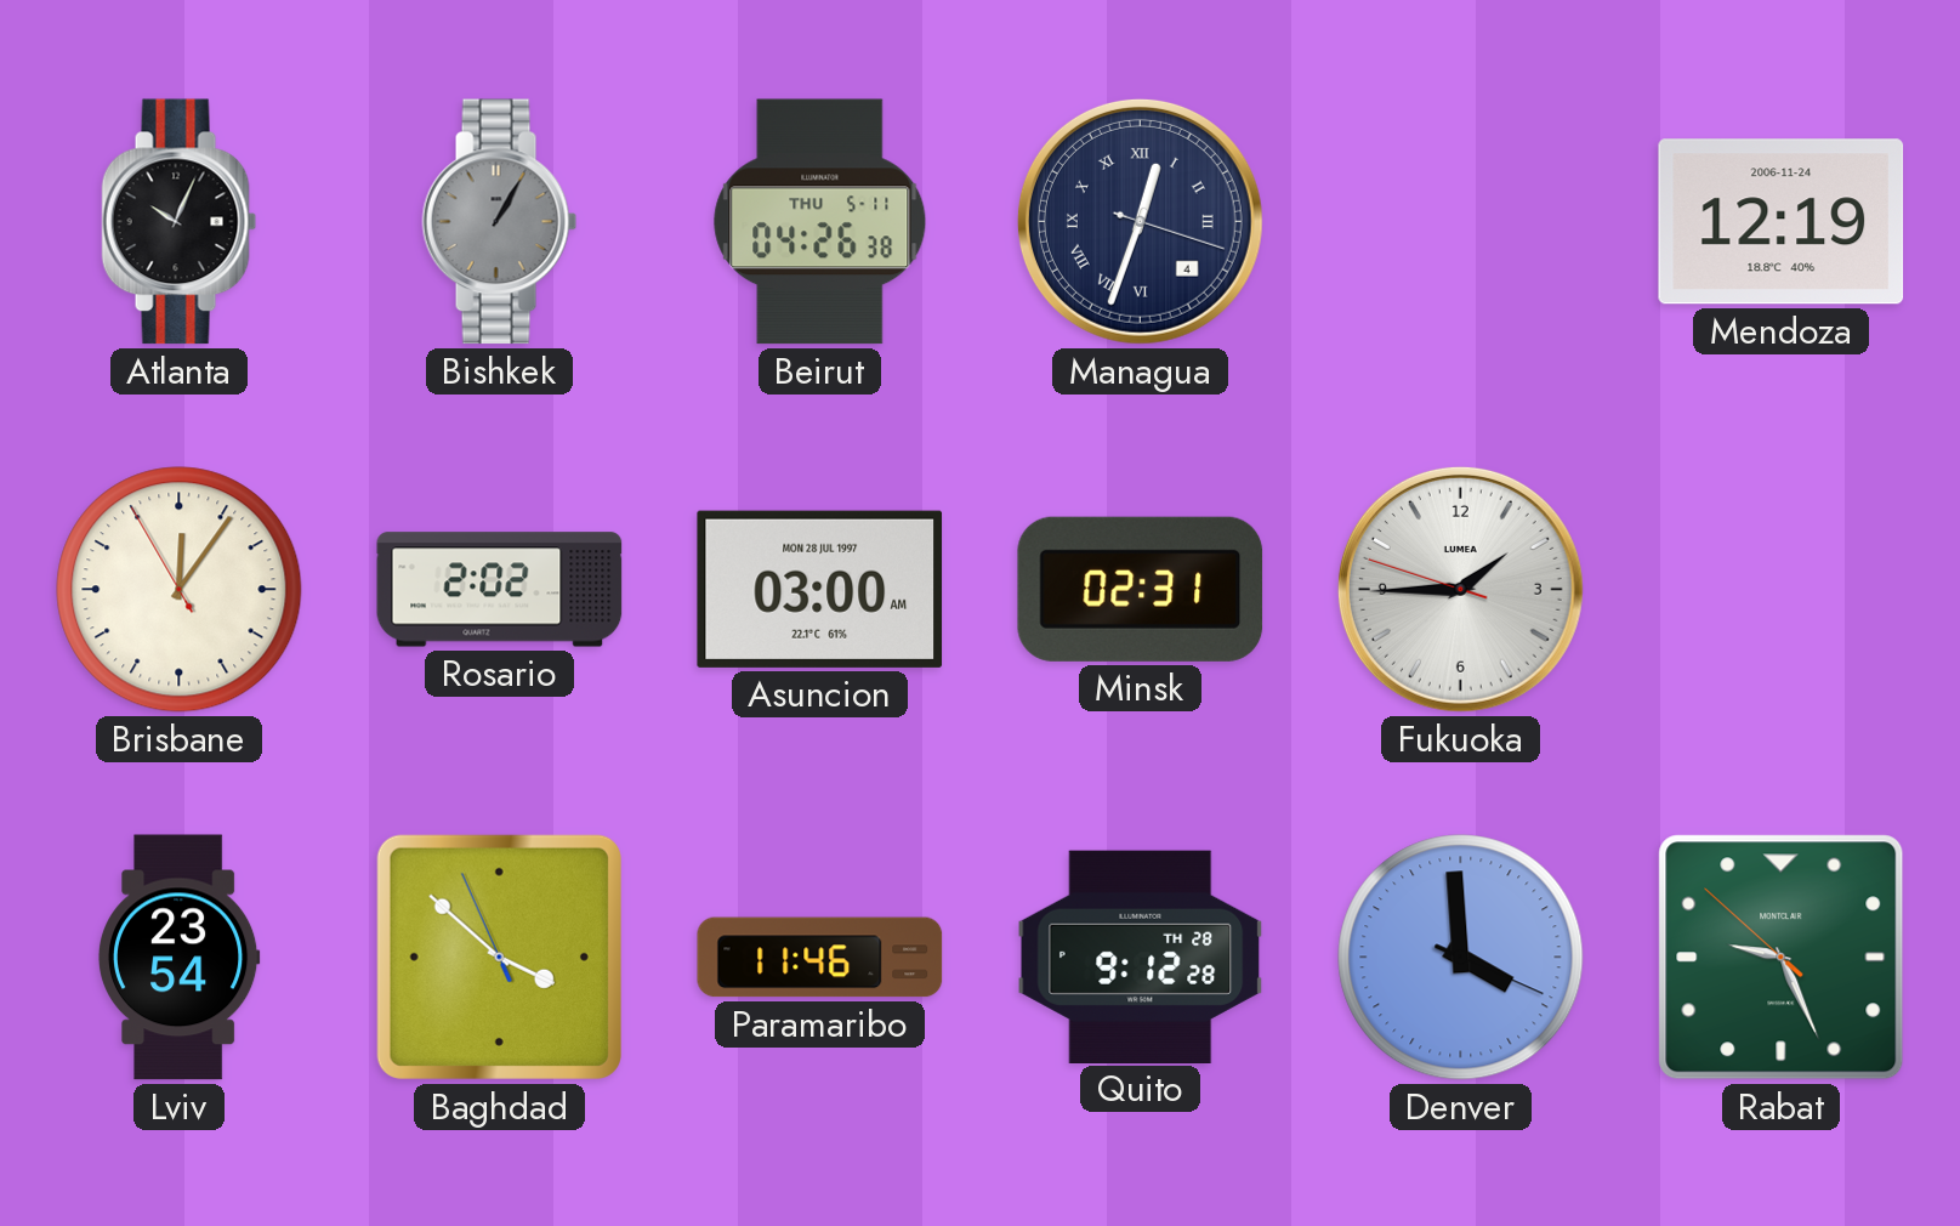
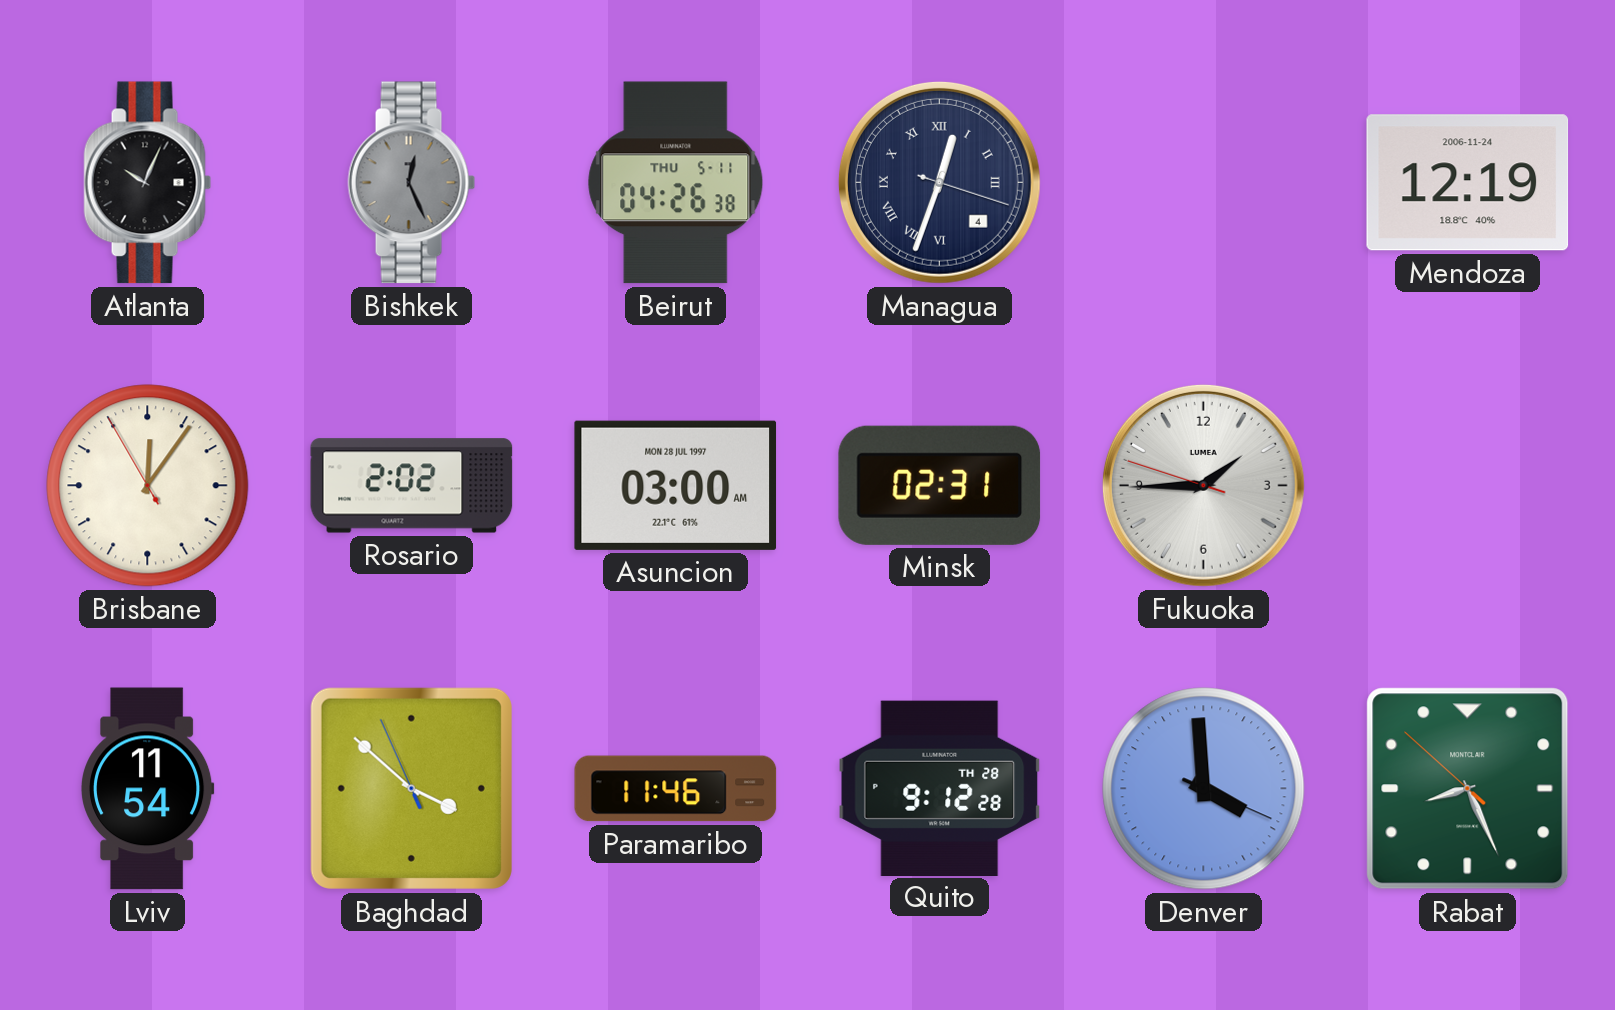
Bishkek: 1:05 -> 12:26
Lviv: 23:54 -> 11:54
Rabat: 9:25 -> 8:25
